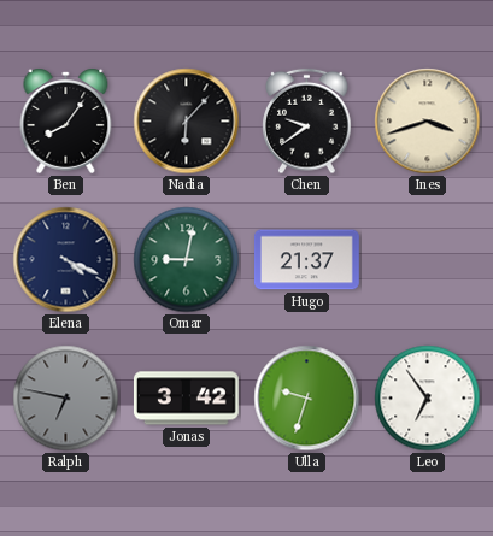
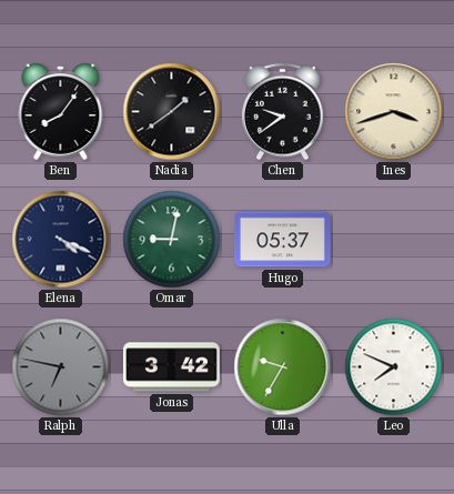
Nadia: 6:07 -> 1:39
Hugo: 21:37 -> 05:37
Ulla: 9:33 -> 9:35
Leo: 6:54 -> 7:49
